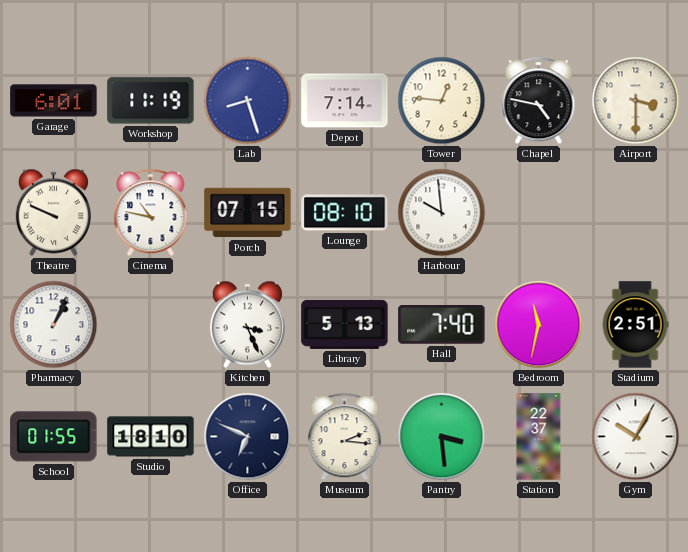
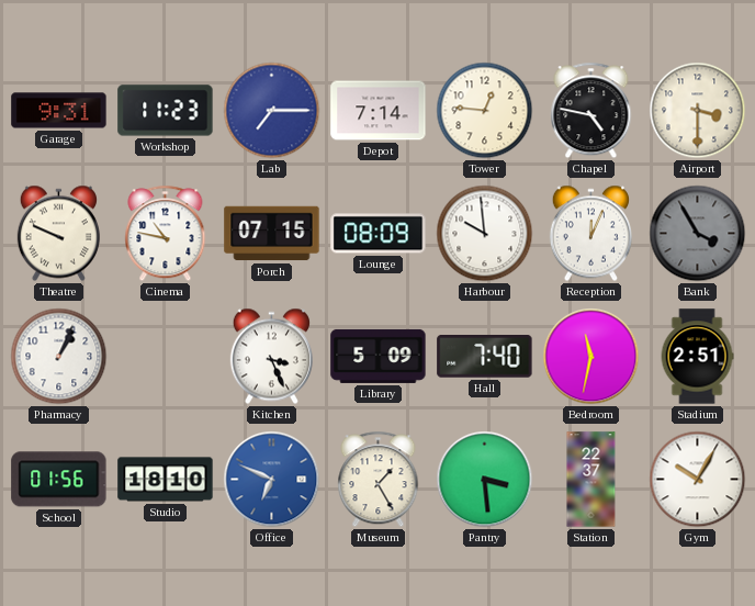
Garage: 6:01 -> 9:31
Workshop: 11:19 -> 11:23
Lab: 8:27 -> 7:15
Lounge: 08:10 -> 08:09
Reception: none -> 12:04
Bank: none -> 3:55
Library: 5:13 -> 5:09
School: 01:55 -> 01:56
Office dial: navy -> blue
Museum: 2:16 -> 1:25
